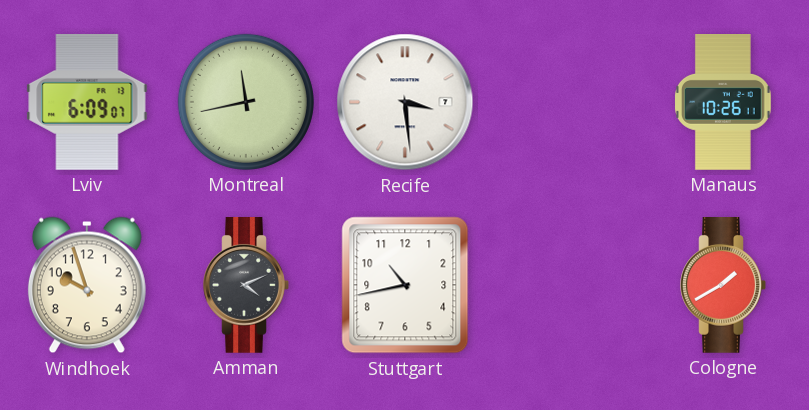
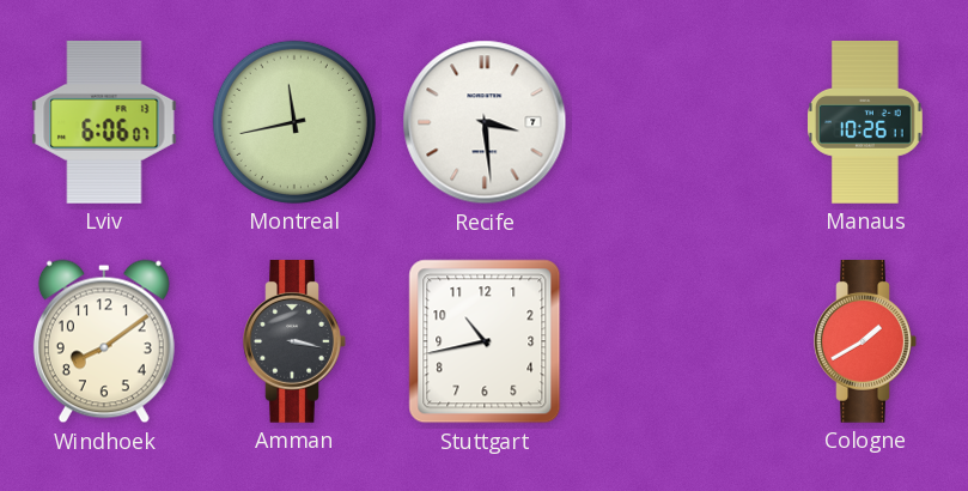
Lviv: 6:09 -> 6:06
Windhoek: 9:57 -> 8:09
Amman: 4:11 -> 3:17
